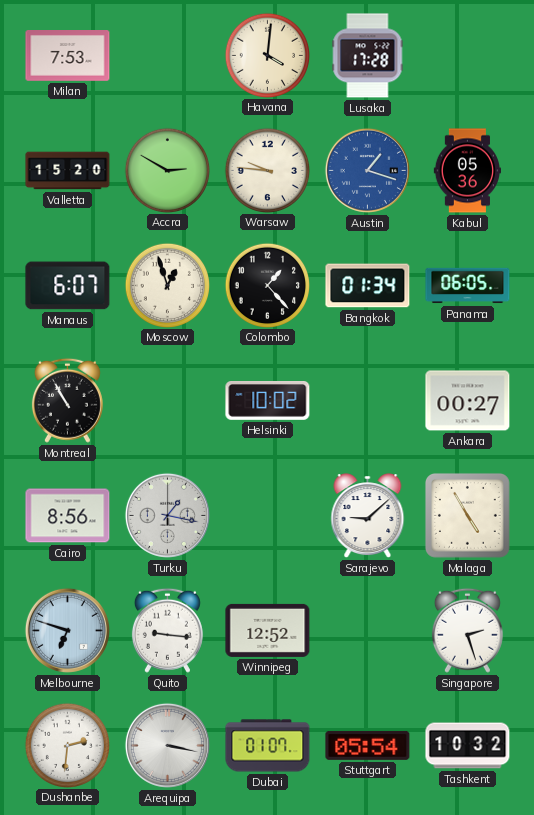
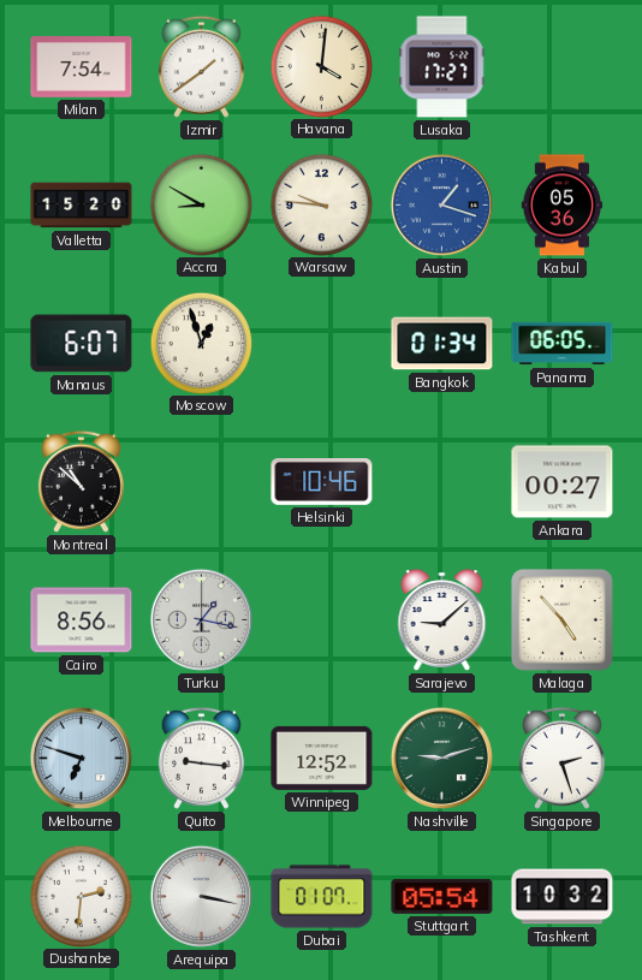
Milan: 7:53 -> 7:54
Izmir: none -> 1:39
Lusaka: 17:28 -> 17:27
Accra: 2:50 -> 8:50
Colombo: 1:23 -> none
Montreal: 10:55 -> 10:52
Helsinki: 10:02 -> 10:46
Malaga: 4:55 -> 4:53
Nashville: none -> 9:12
